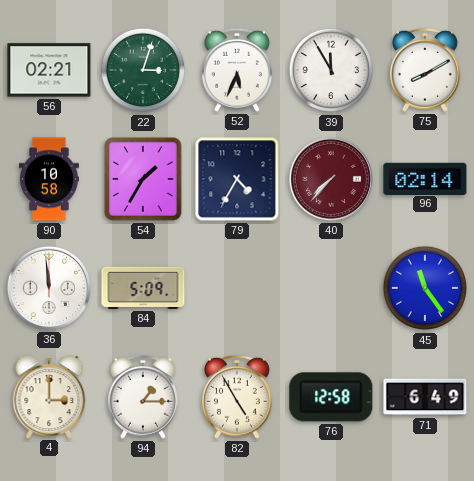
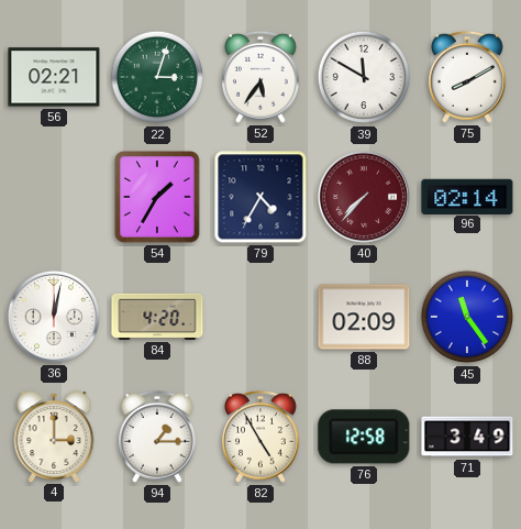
52: 5:34 -> 5:36
39: 11:55 -> 11:50
90: 10:58 -> none
36: 11:59 -> 12:02
84: 5:09 -> 4:20
88: none -> 02:09
71: 6:49 -> 3:49
